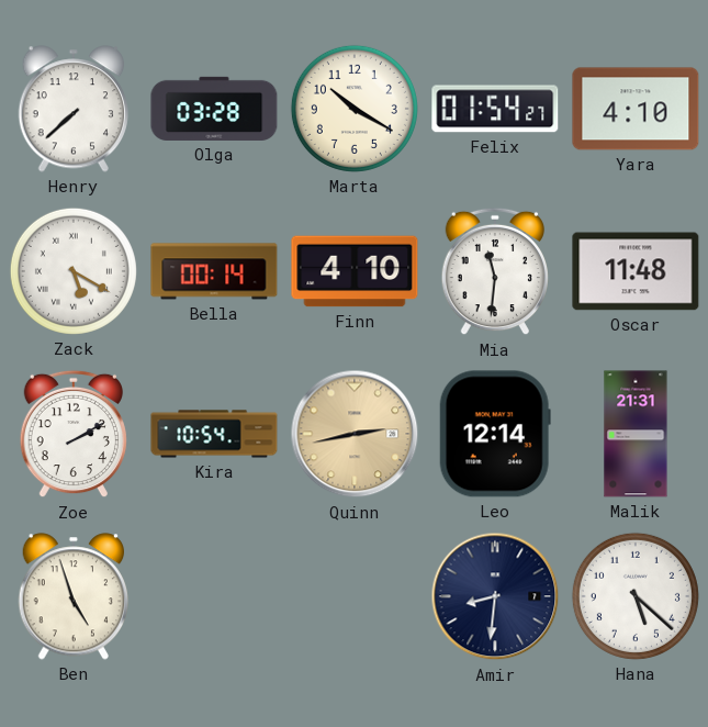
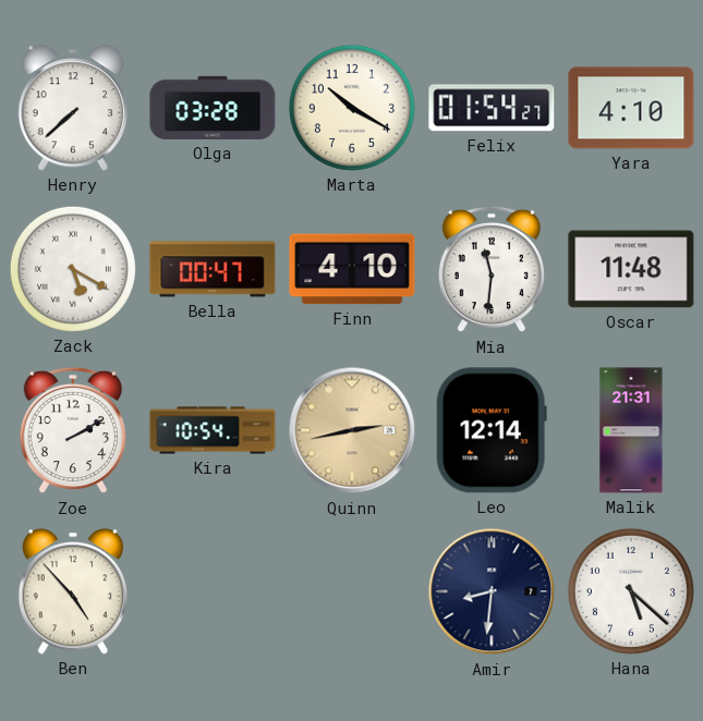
Bella: 00:14 -> 00:47
Ben: 4:57 -> 4:53
